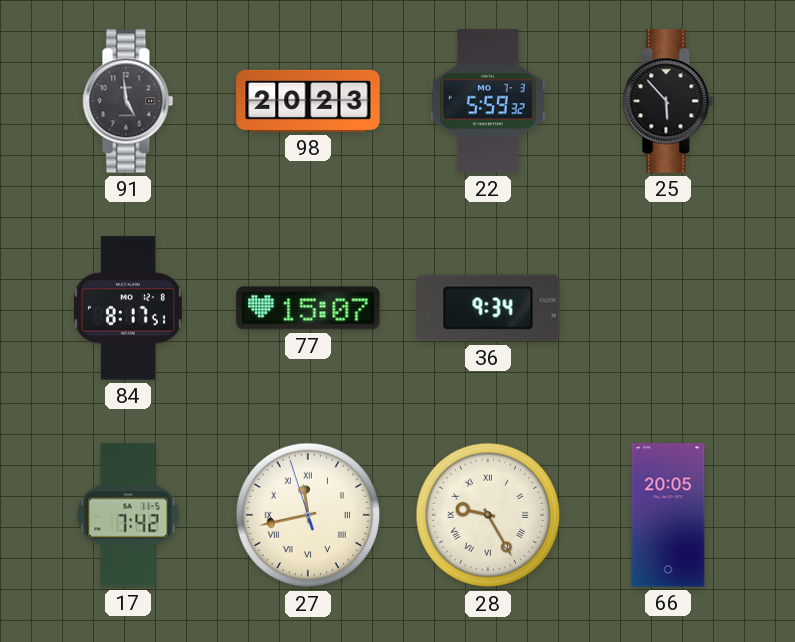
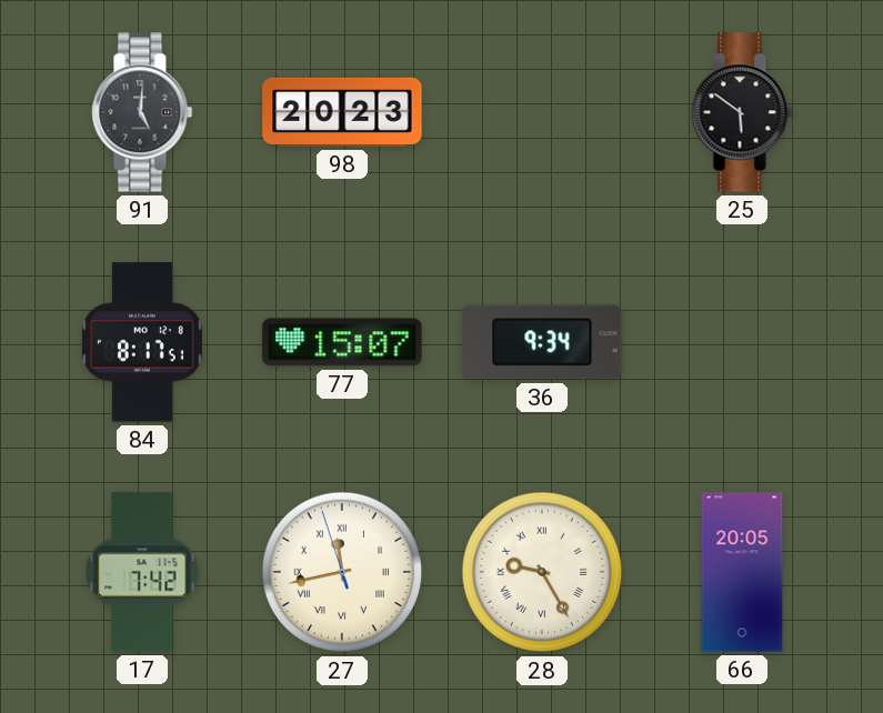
91: 4:59 -> 5:01
22: 5:59 -> none
25: 5:53 -> 5:51
